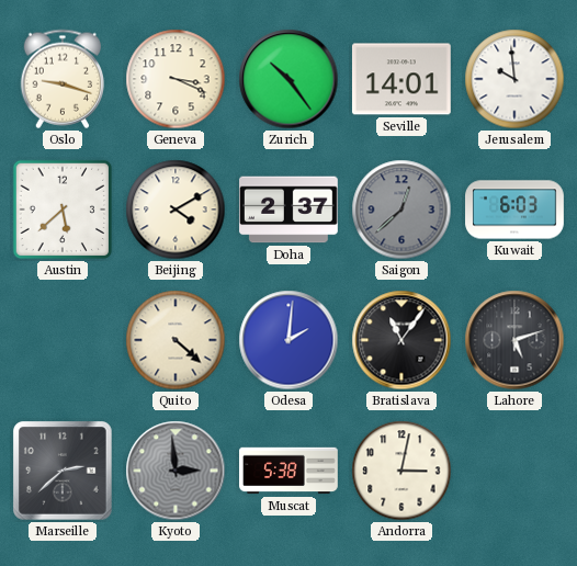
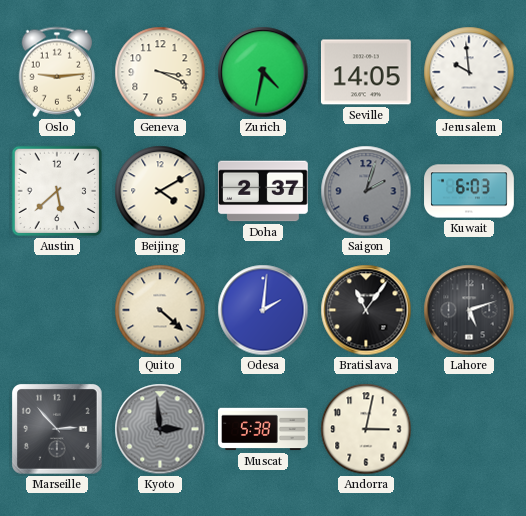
Oslo: 9:18 -> 9:14
Zurich: 10:24 -> 4:32
Seville: 14:01 -> 14:05
Saigon: 12:38 -> 2:03
Marseille: 2:38 -> 2:53
